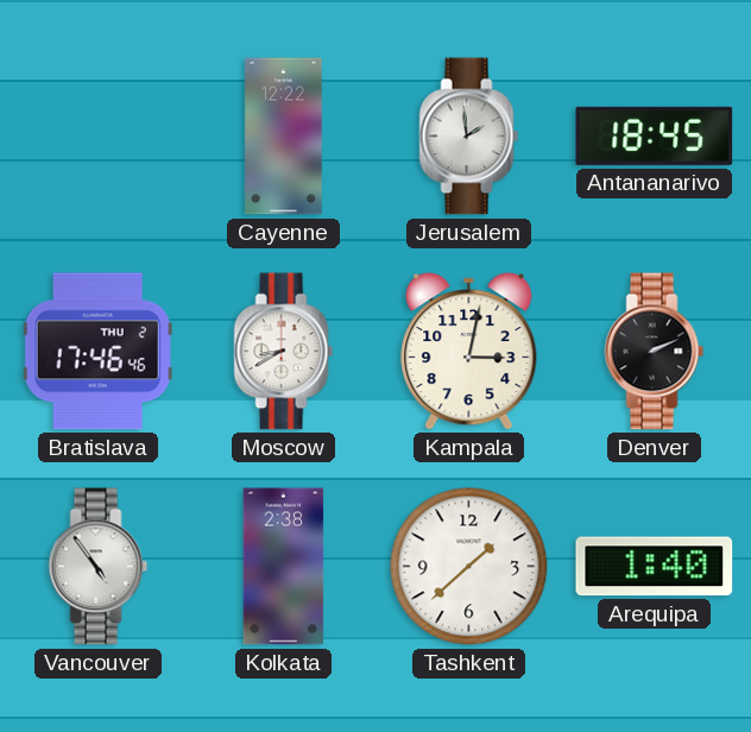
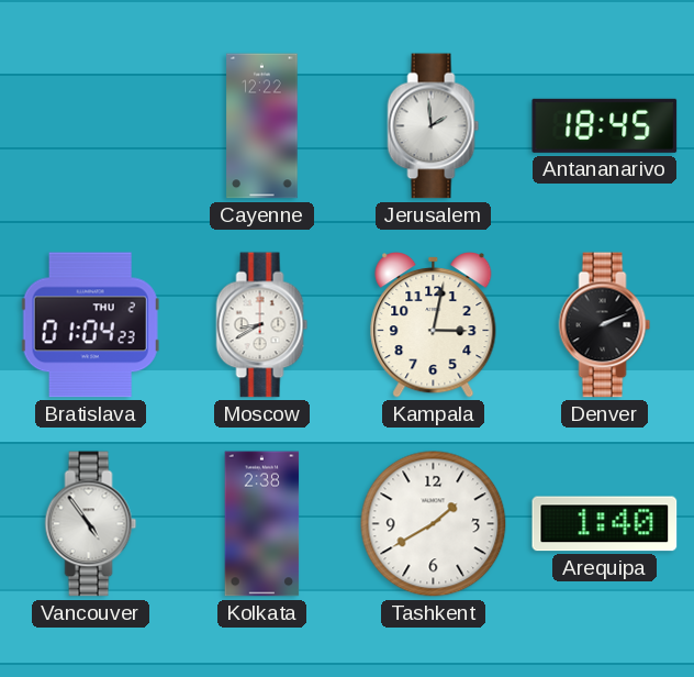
Bratislava: 17:46 -> 01:04
Tashkent: 1:38 -> 1:40
